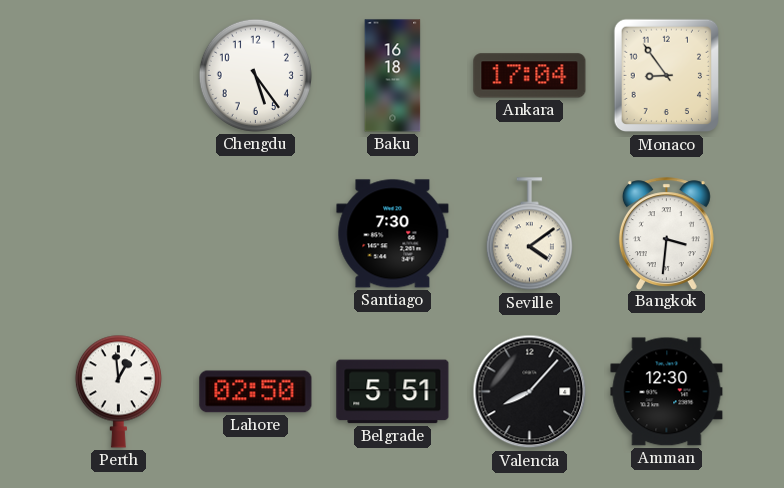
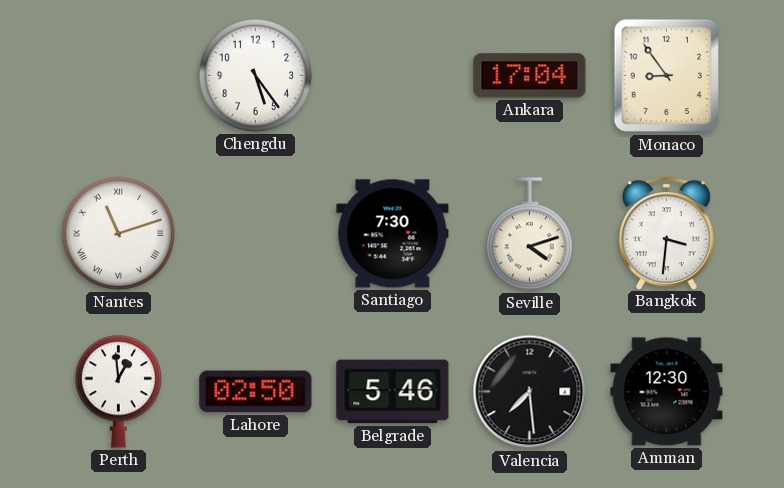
Baku: 16:18 -> none
Nantes: none -> 11:12
Seville: 4:09 -> 4:12
Belgrade: 5:51 -> 5:46
Valencia: 8:07 -> 7:29
